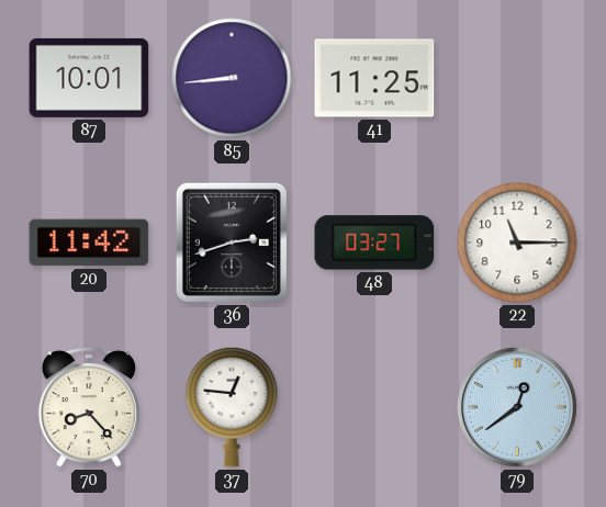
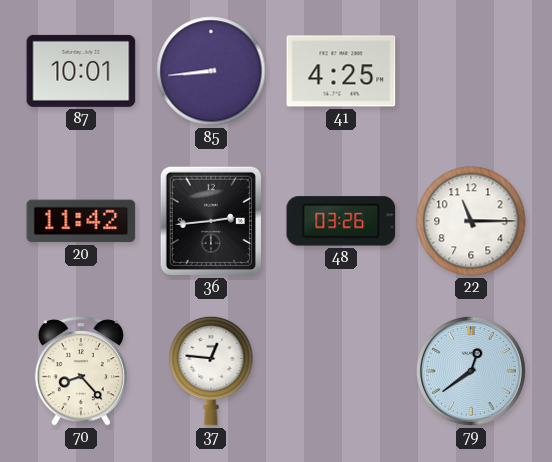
41: 11:25 -> 4:25
36: 2:42 -> 2:44
48: 03:27 -> 03:26
